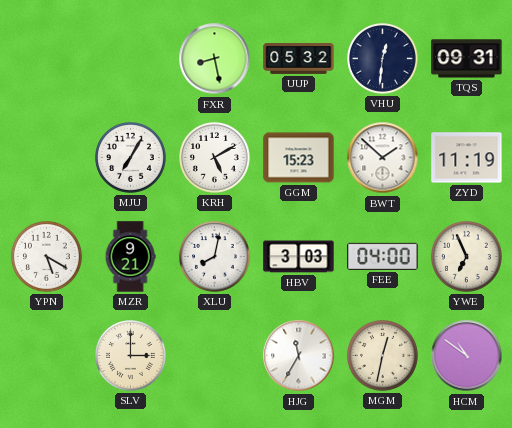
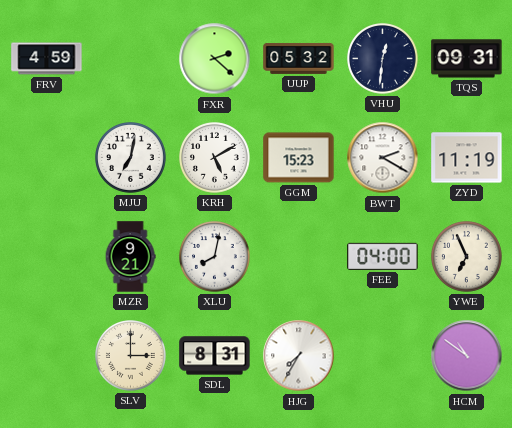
FRV: none -> 4:59
FXR: 8:28 -> 2:22
MJU: 7:05 -> 7:02
BWT: 1:52 -> 2:20
YPN: 5:20 -> none
HBV: 3:03 -> none
SDL: none -> 8:31
HJG: 11:35 -> 7:35
MGM: 12:32 -> none
